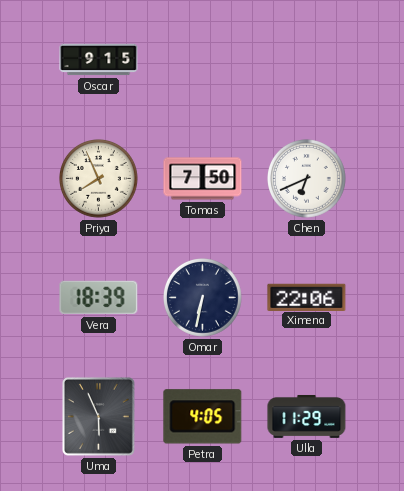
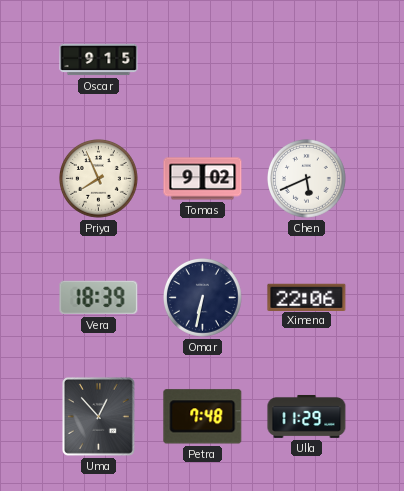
Tomas: 7:50 -> 9:02
Chen: 6:41 -> 5:41
Uma: 5:56 -> 12:53
Petra: 4:05 -> 7:48
